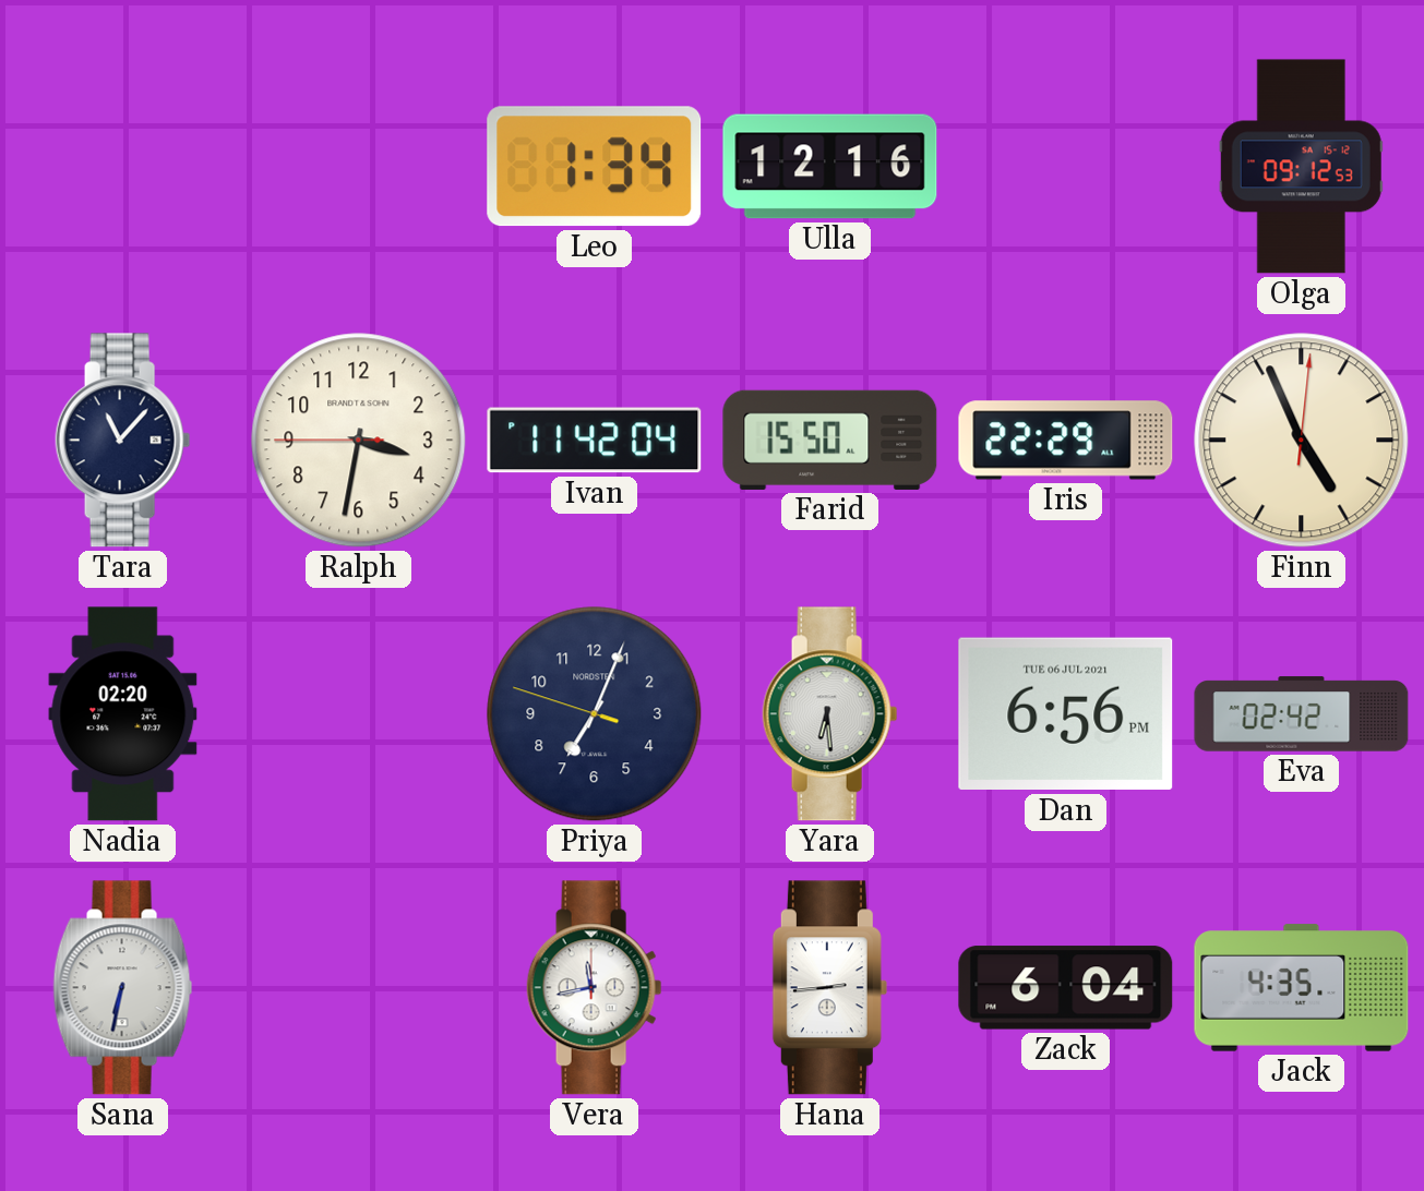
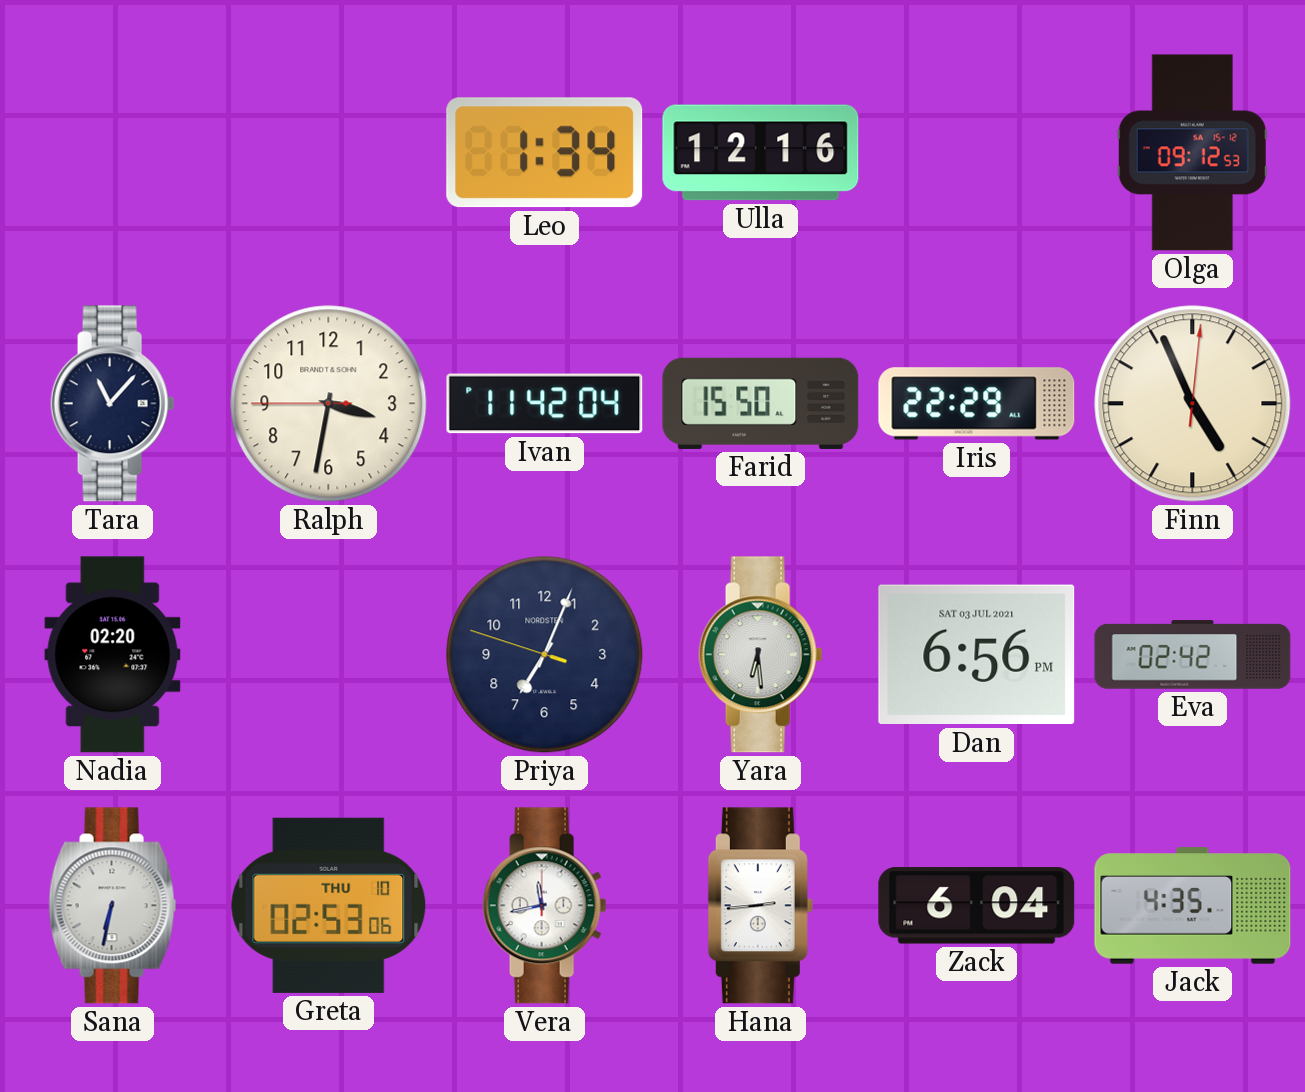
Dan date: TUE 06 JUL 2021 -> SAT 03 JUL 2021
Greta: none -> 02:53
